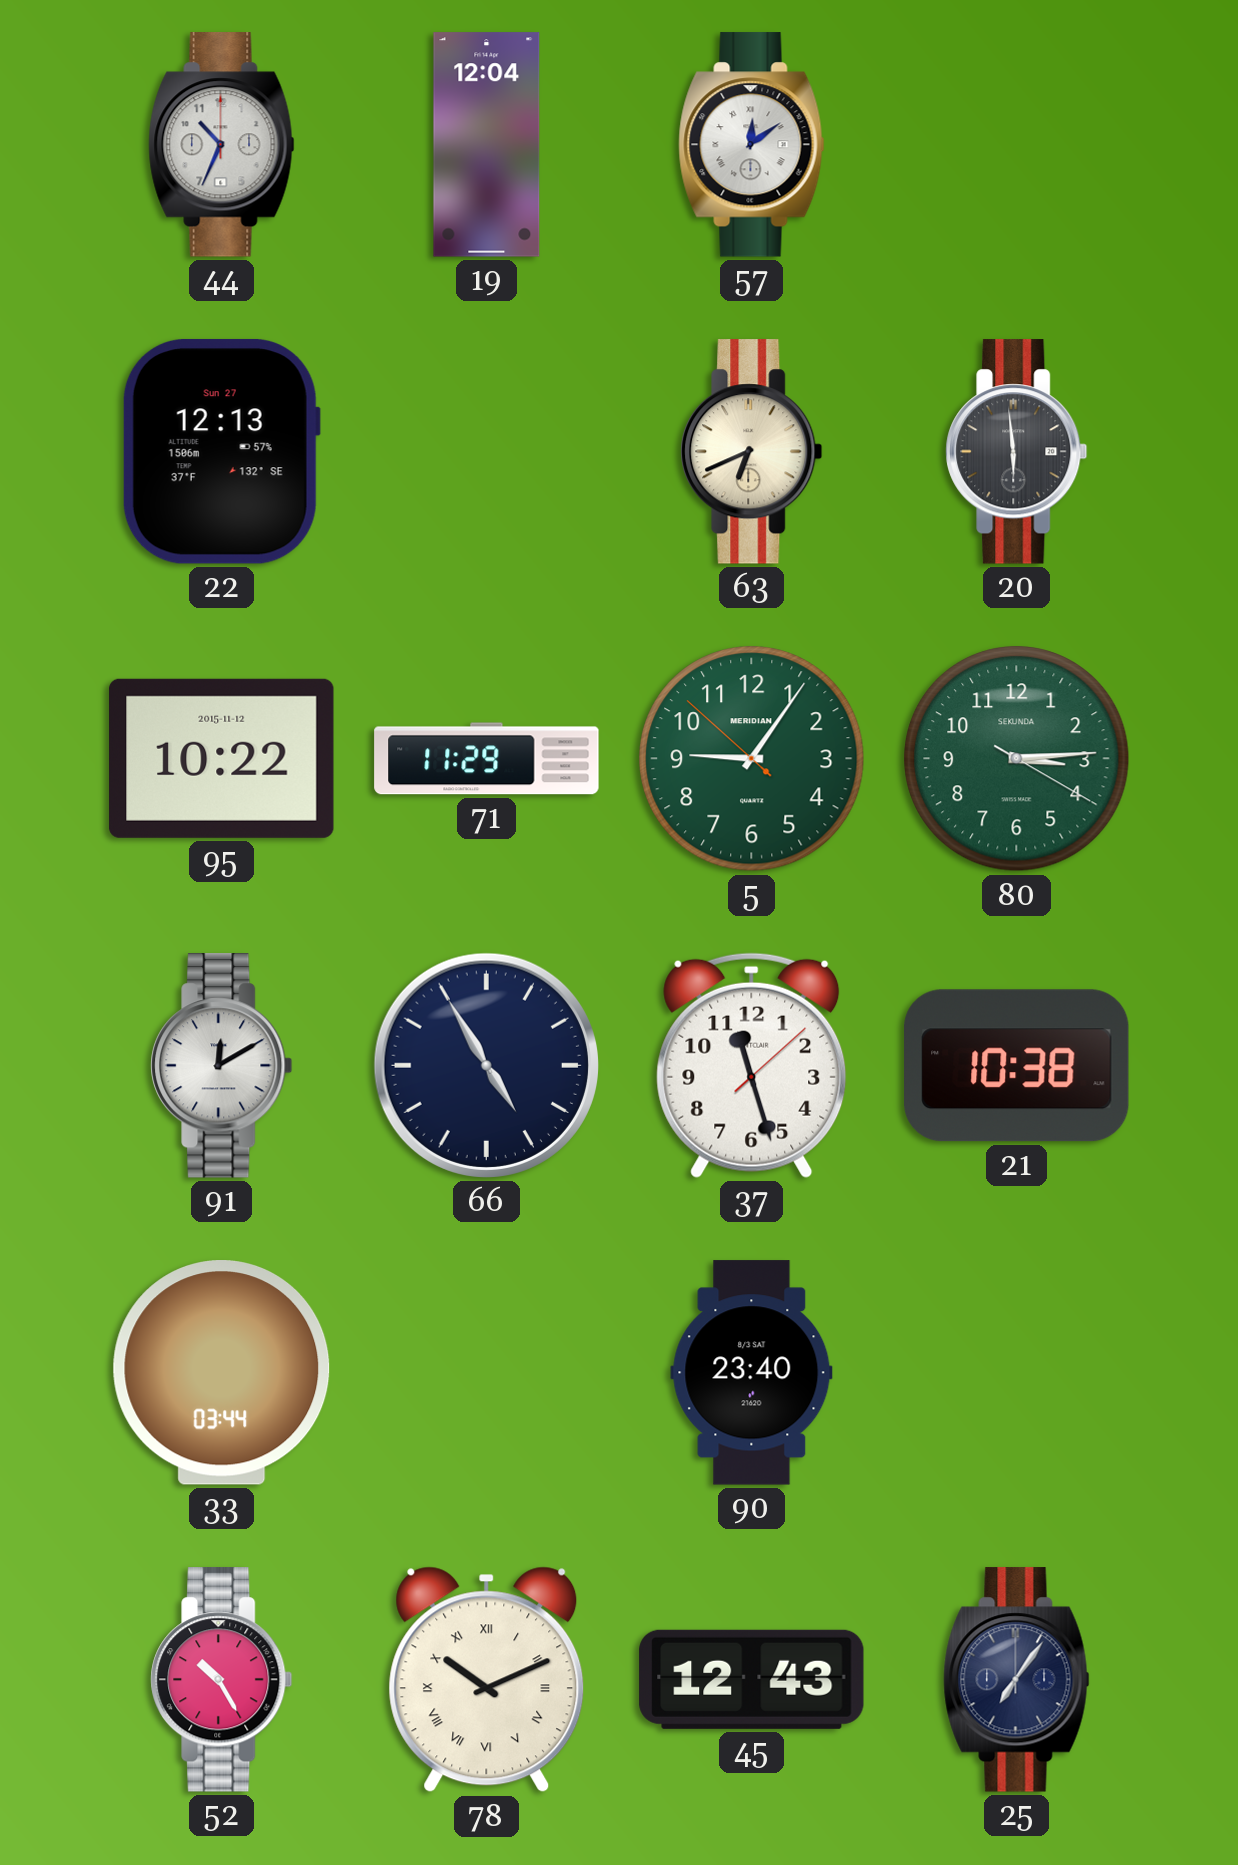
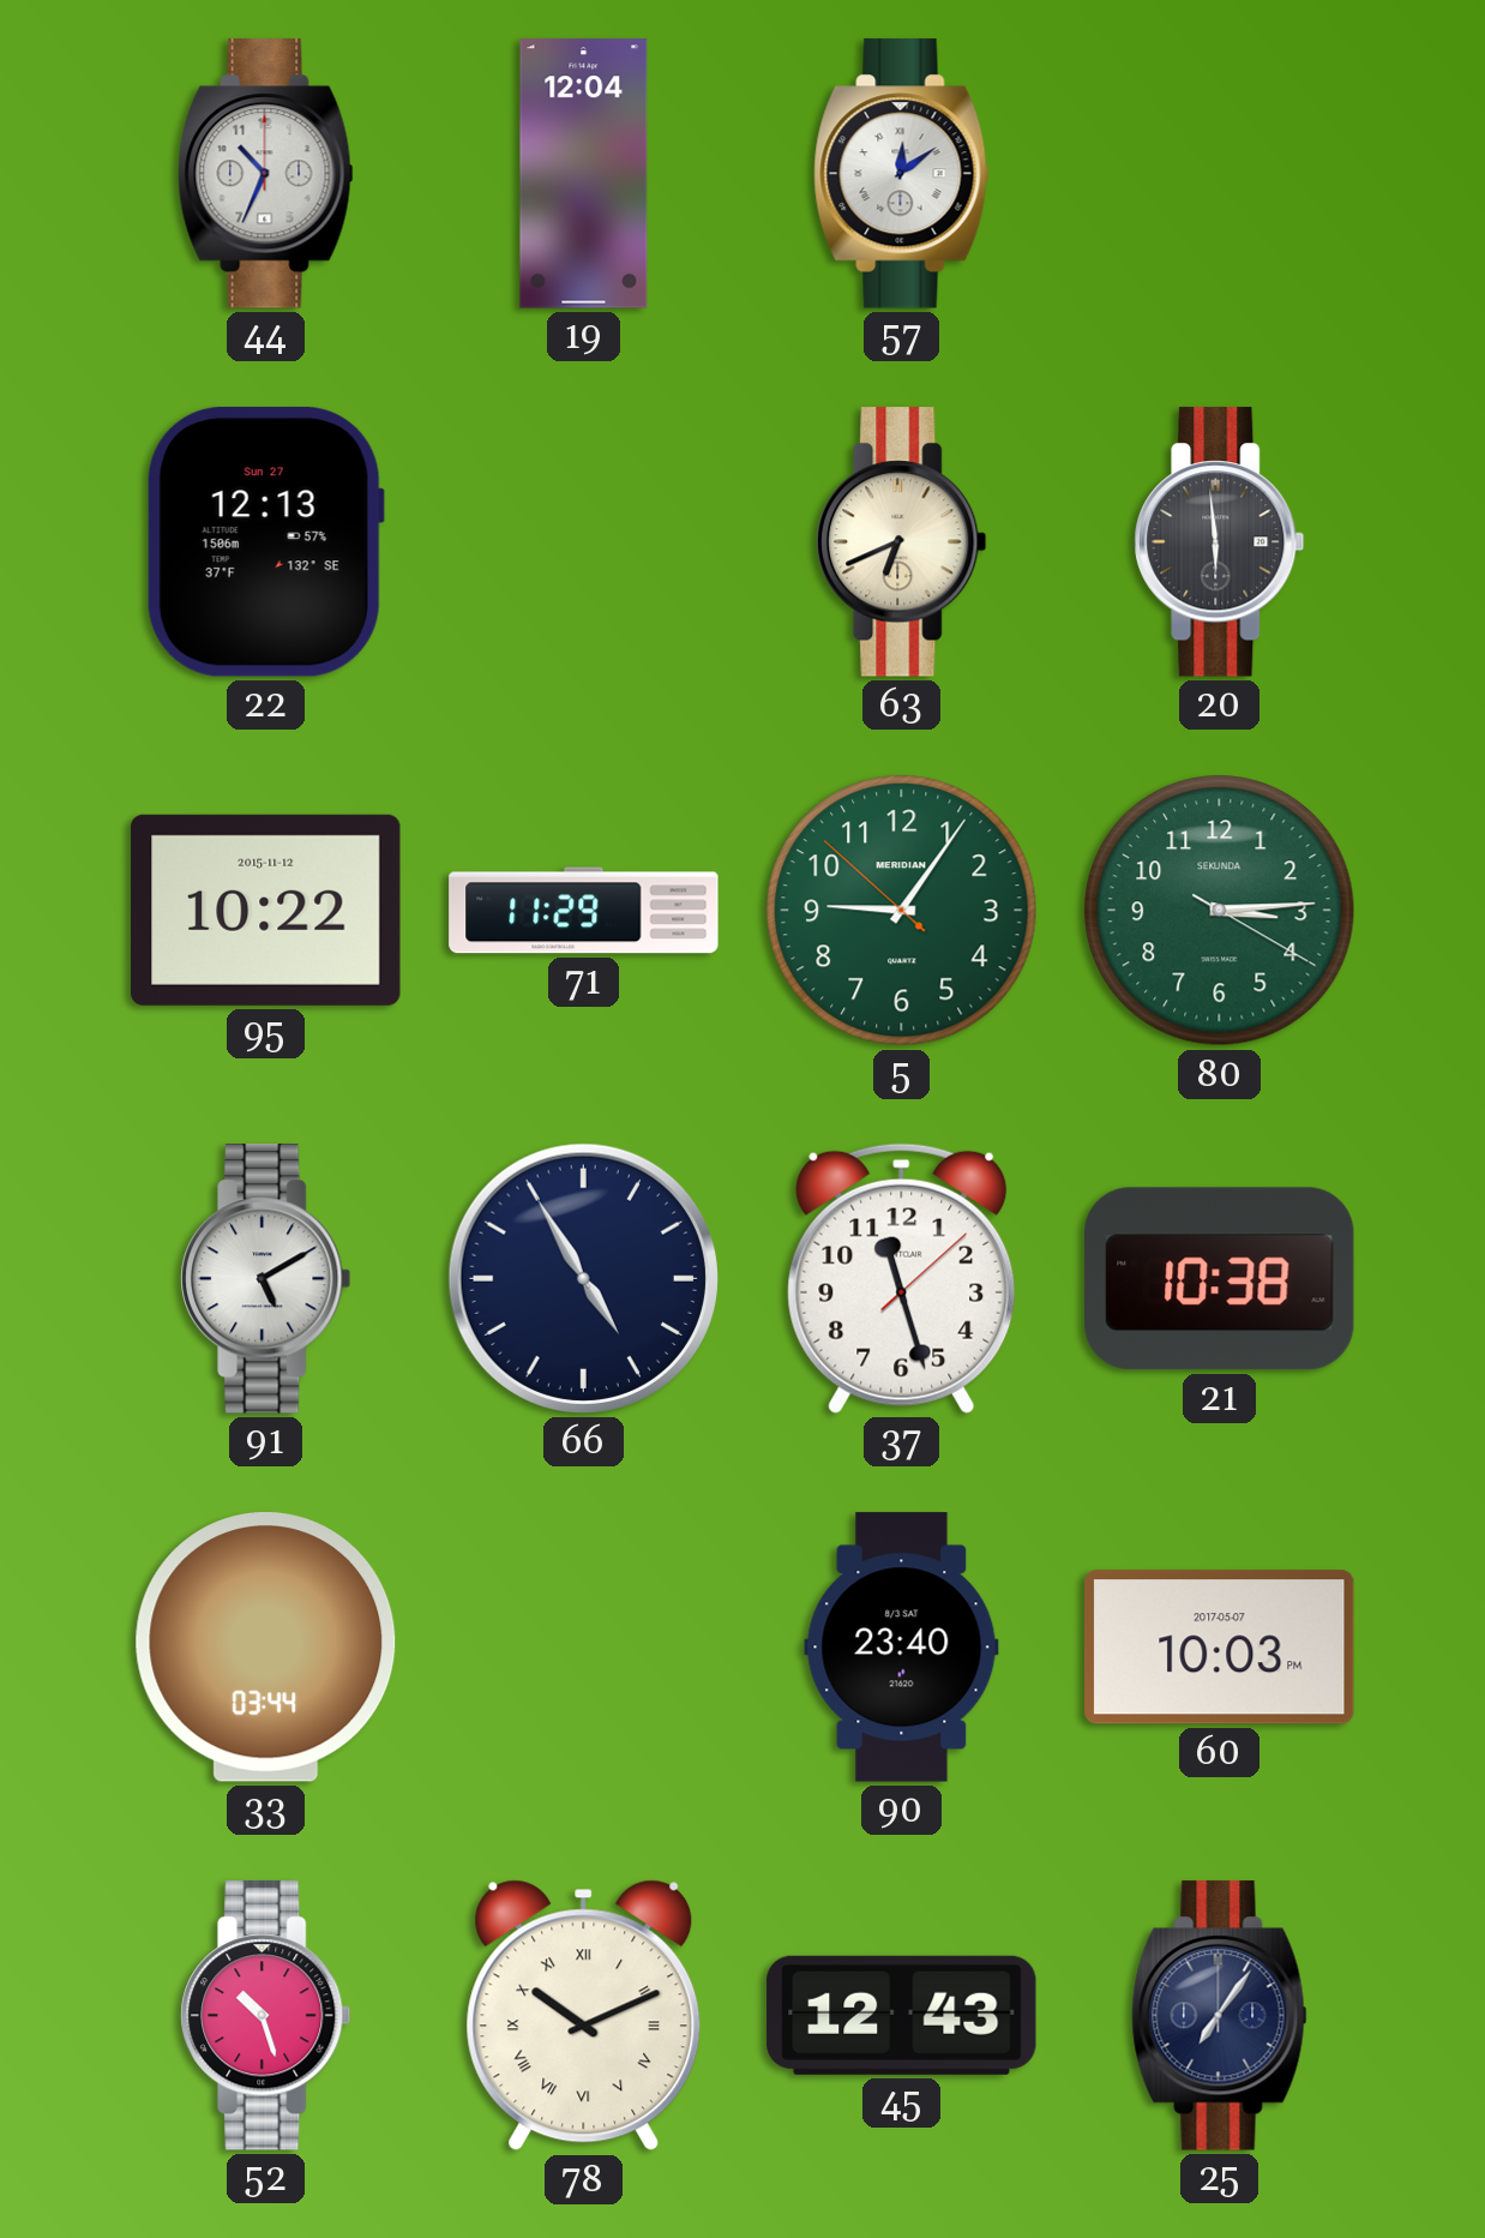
91: 12:10 -> 5:10
60: none -> 10:03
52: 10:25 -> 10:27
